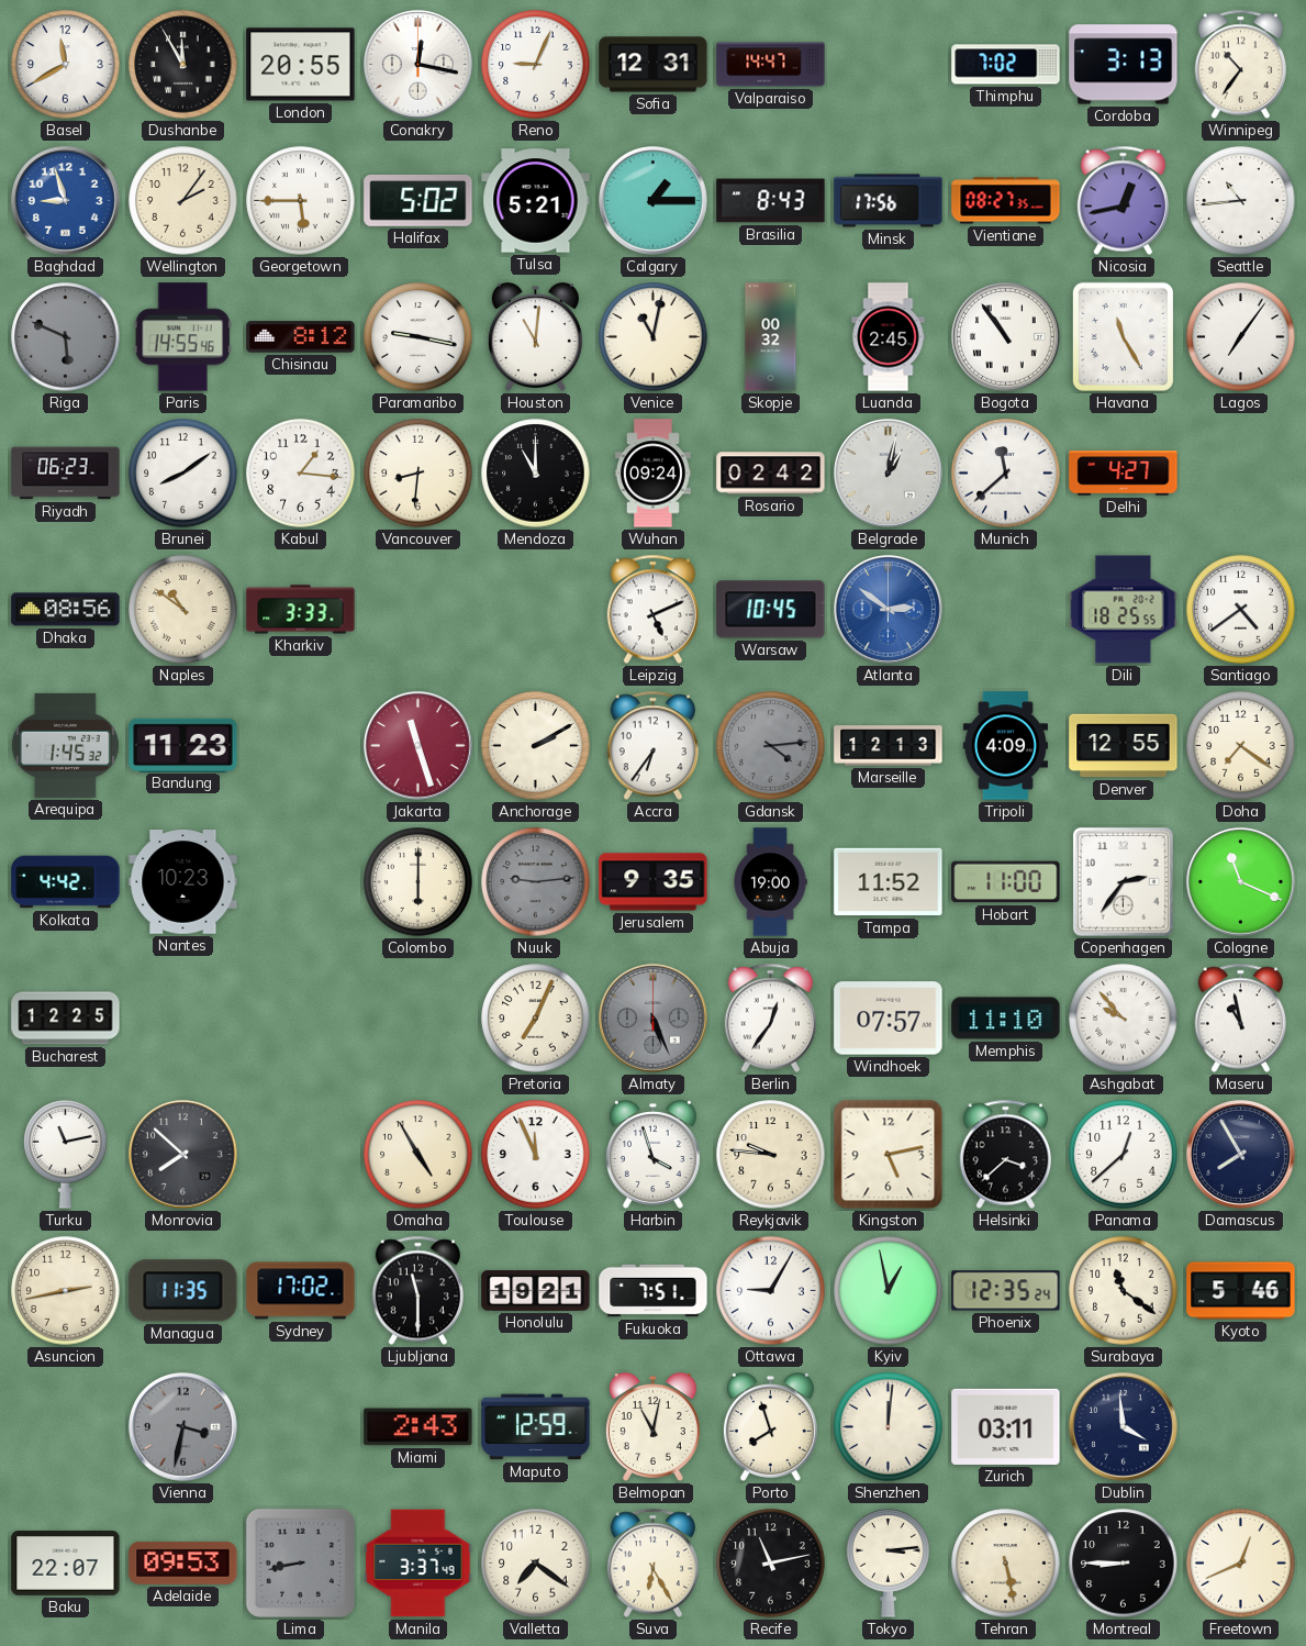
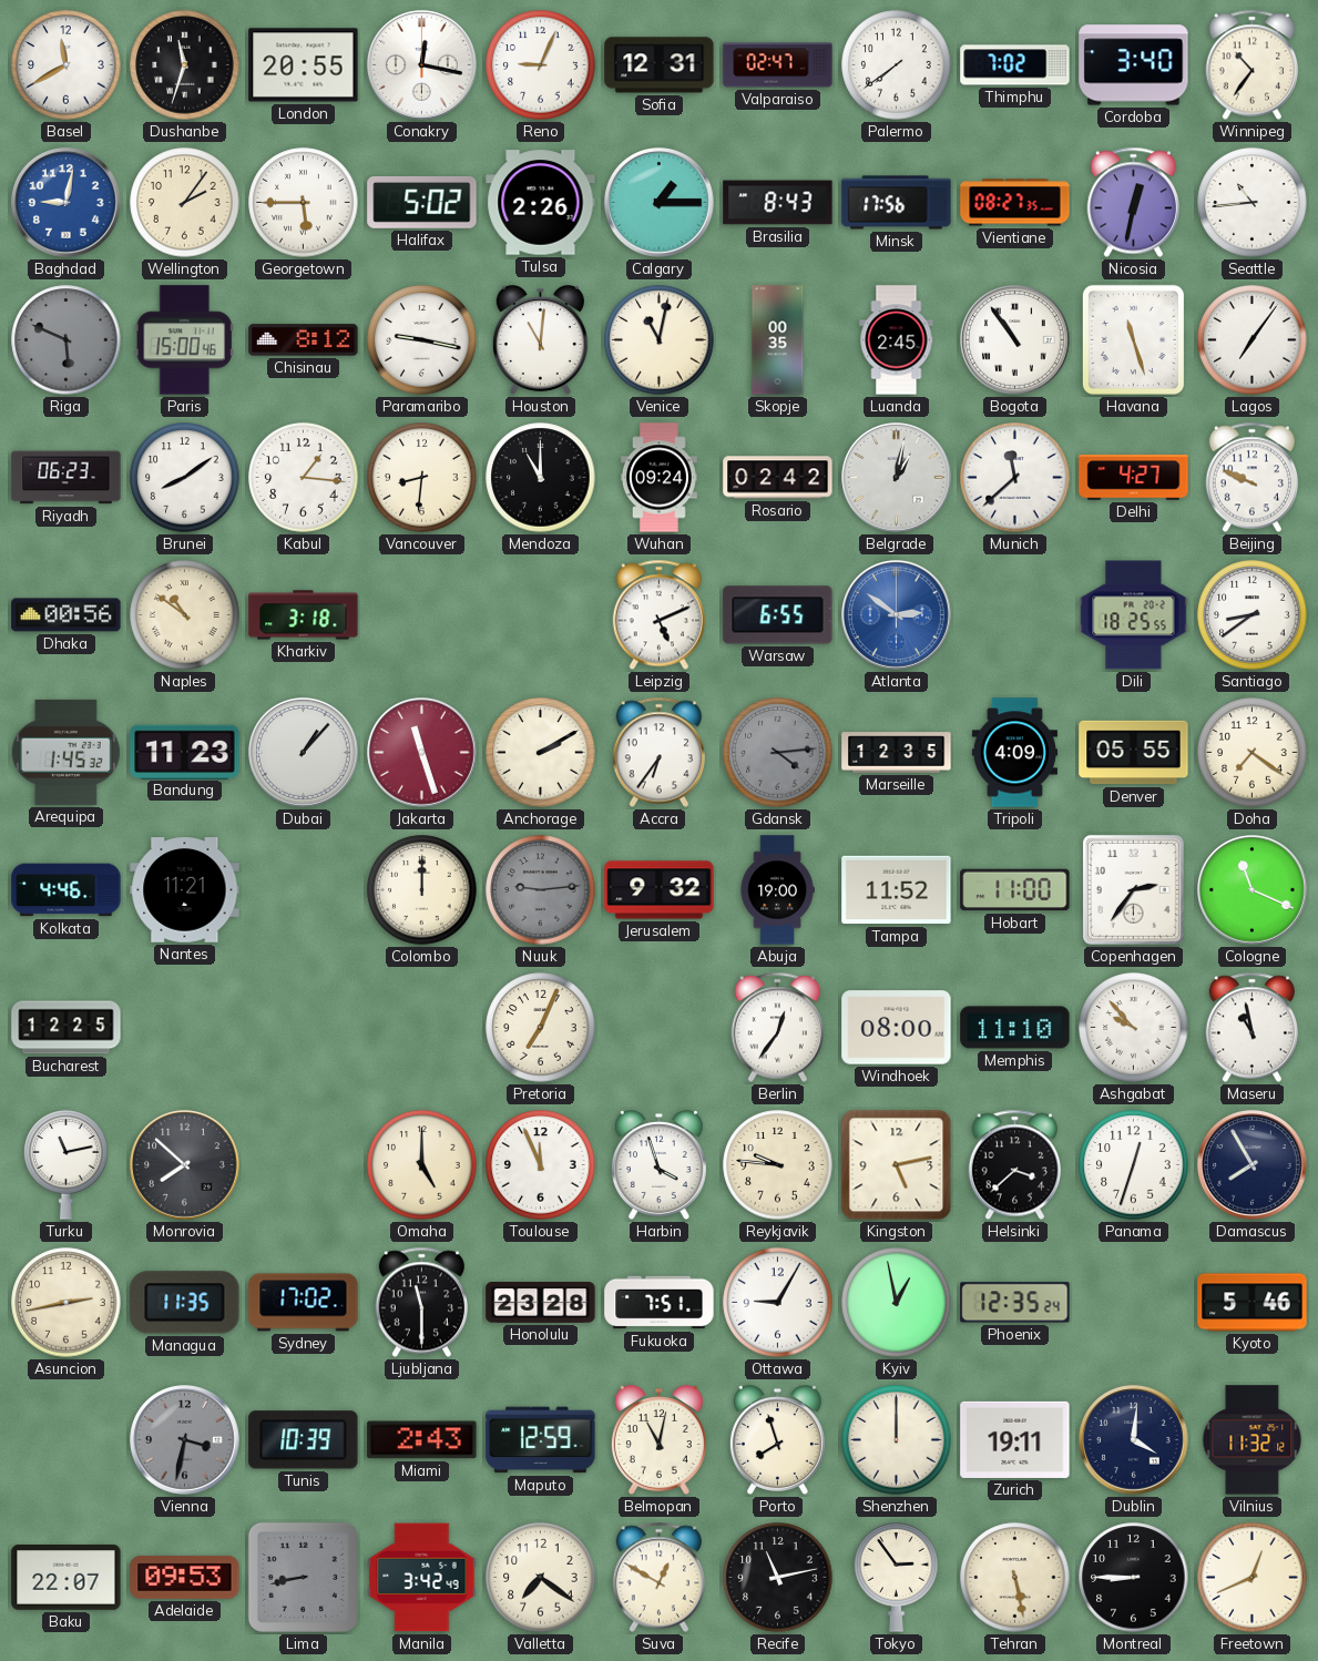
Dushanbe: 11:55 -> 11:33
Valparaiso: 14:47 -> 02:47
Palermo: none -> 7:39
Cordoba: 3:13 -> 3:40
Baghdad: 8:57 -> 9:02
Tulsa: 5:21 -> 2:26
Nicosia: 12:43 -> 12:32
Paris: 14:55 -> 15:00
Skopje: 00:32 -> 00:35
Havana: 11:25 -> 11:27
Beijing: none -> 9:49
Dhaka: 08:56 -> 00:56
Kharkiv: 3:33 -> 3:18
Warsaw: 10:45 -> 6:55
Santiago: 4:39 -> 8:39
Dubai: none -> 1:07
Marseille: 12:13 -> 12:35
Denver: 12:55 -> 05:55
Kolkata: 4:42 -> 4:46
Nantes: 10:23 -> 11:21
Colombo: 6:00 -> 12:00
Jerusalem: 9:35 -> 9:32
Almaty: 5:26 -> none
Windhoek: 07:57 -> 08:00
Omaha: 4:55 -> 5:00
Panama: 12:38 -> 12:33
Honolulu: 19:21 -> 23:28
Surabaya: 11:21 -> none
Tunis: none -> 10:39
Shenzhen: 12:01 -> 12:00
Zurich: 03:11 -> 19:11
Dublin: 3:59 -> 4:01
Vilnius: none -> 11:32
Manila: 3:37 -> 3:42
Suva: 6:25 -> 12:50
Tokyo: 3:14 -> 2:54
